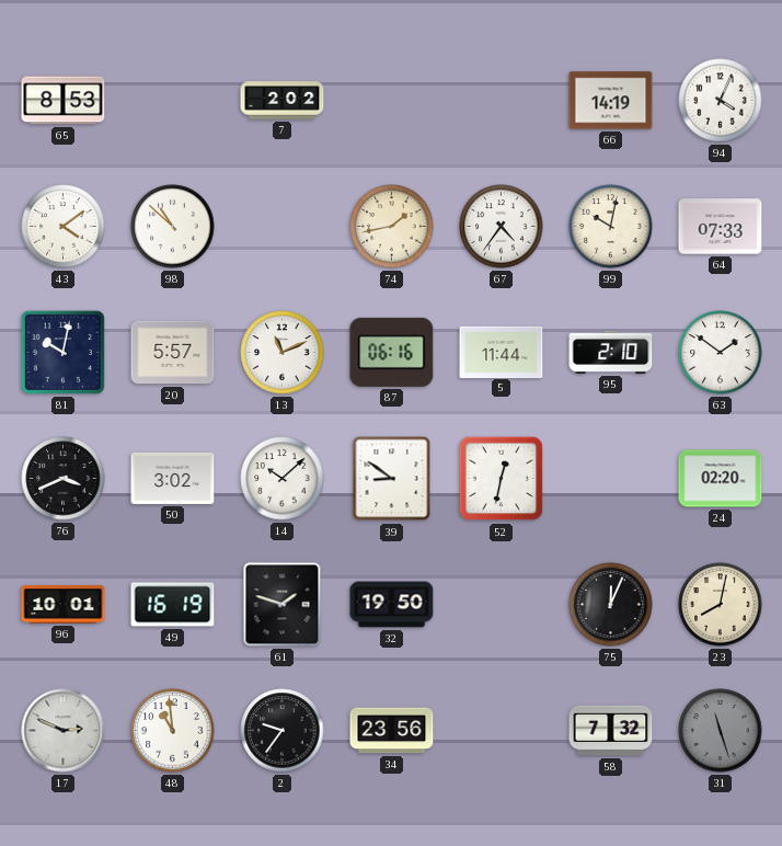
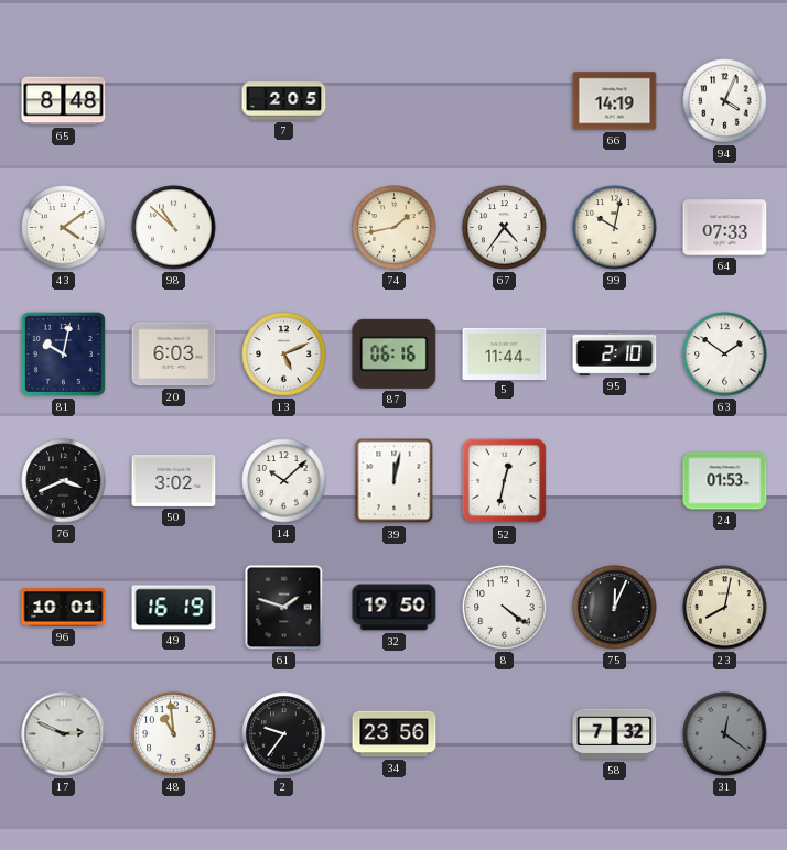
65: 8:53 -> 8:48
7: 2:02 -> 2:05
20: 5:57 -> 6:03
13: 11:11 -> 5:11
39: 8:51 -> 12:02
24: 02:20 -> 01:53
8: none -> 4:21
31: 11:27 -> 12:21
